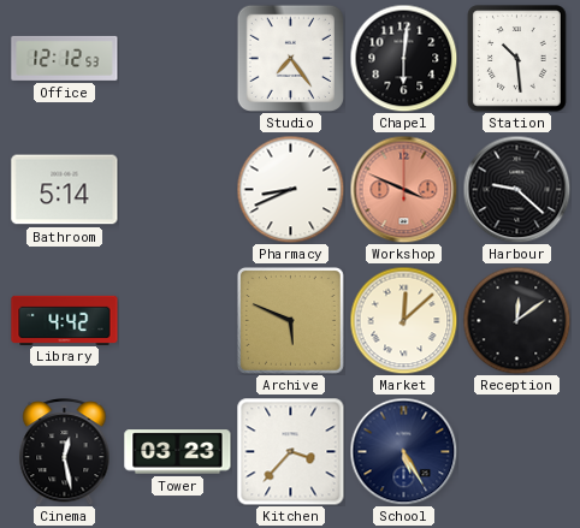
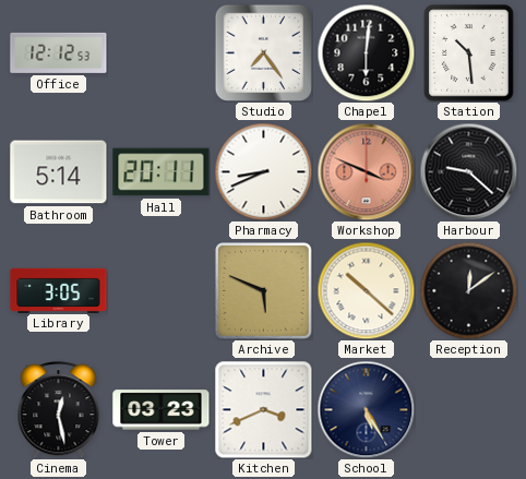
Hall: none -> 20:11
Library: 4:42 -> 3:05
Market: 12:08 -> 10:22
Kitchen: 3:37 -> 3:41
